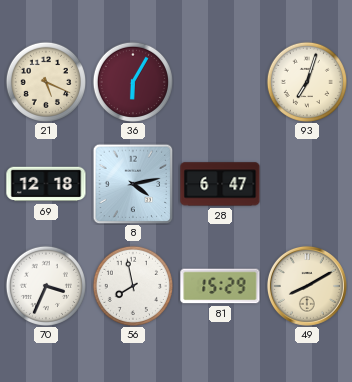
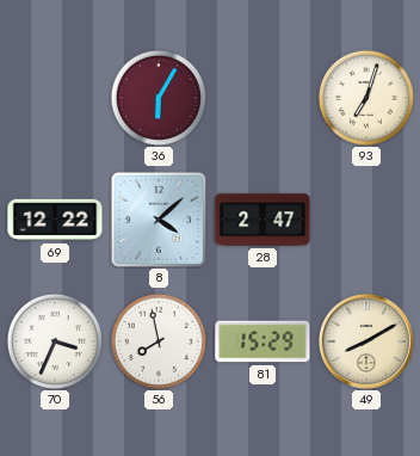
21: 5:19 -> none
69: 12:18 -> 12:22
8: 4:13 -> 4:08
28: 6:47 -> 2:47
